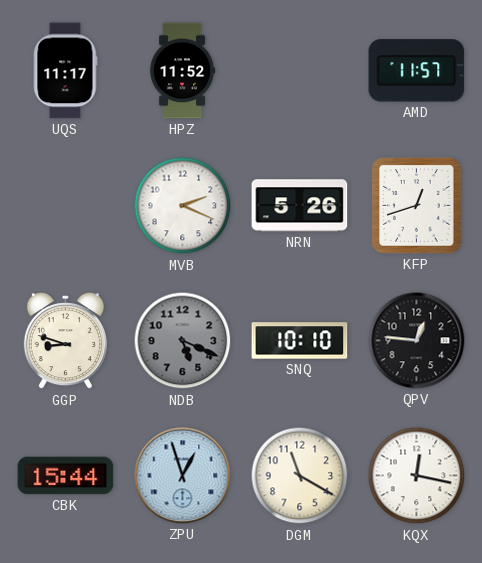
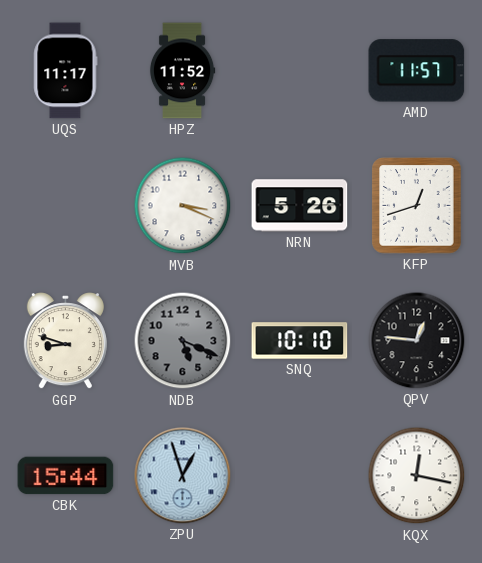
MVB: 2:19 -> 3:19
DGM: 11:20 -> none
